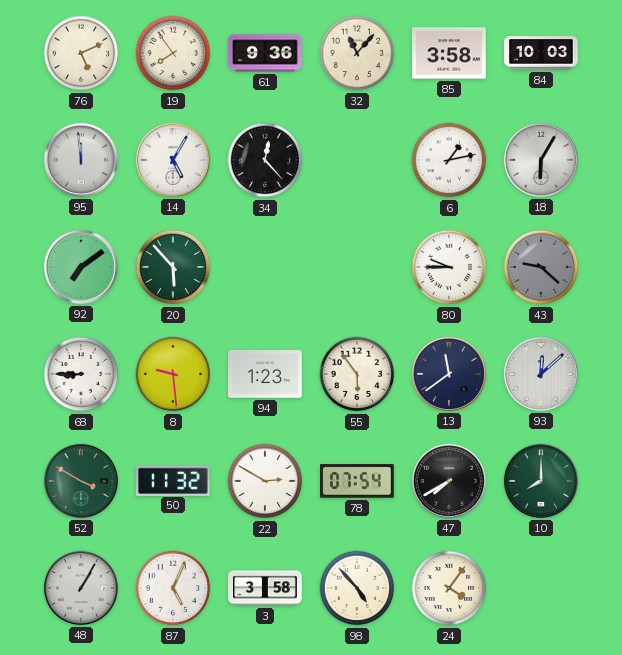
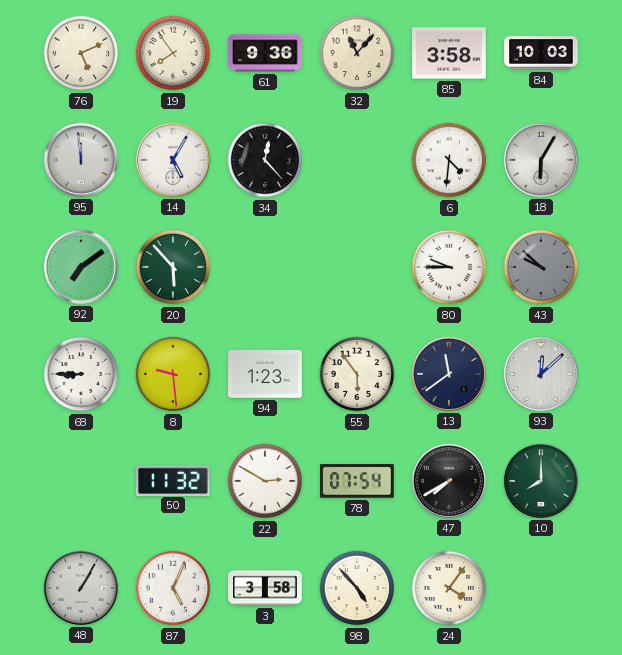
6: 1:13 -> 4:31
43: 9:22 -> 9:52
52: 3:50 -> none
